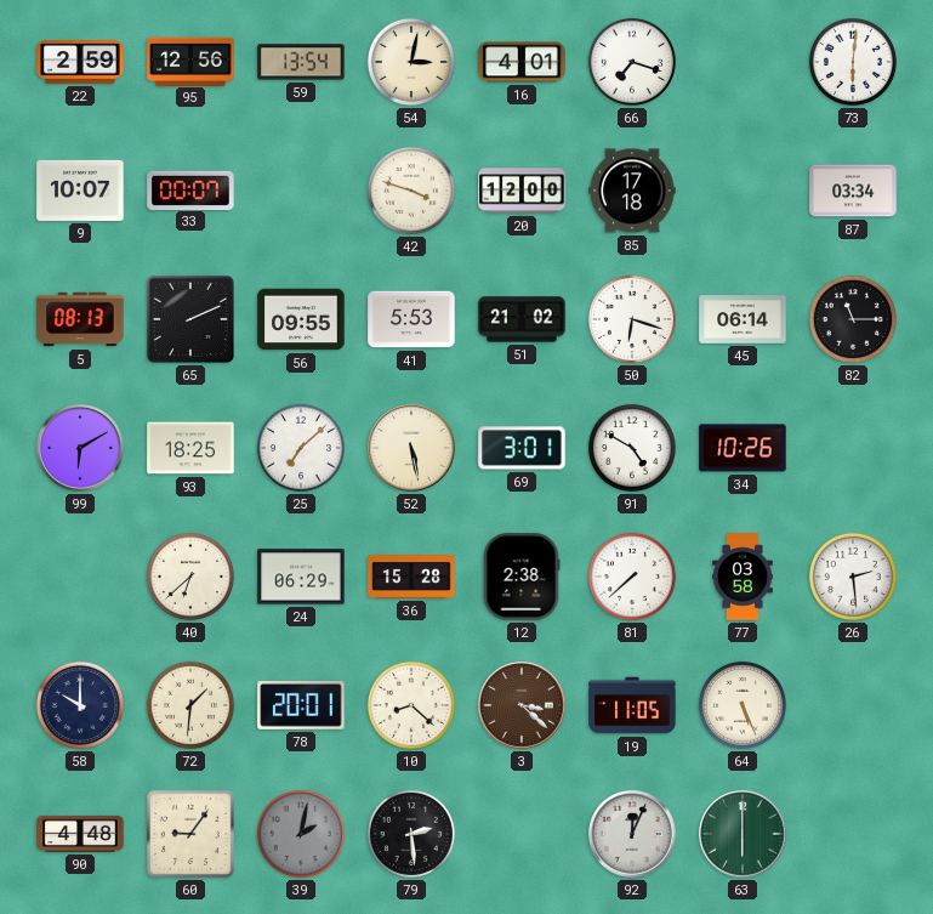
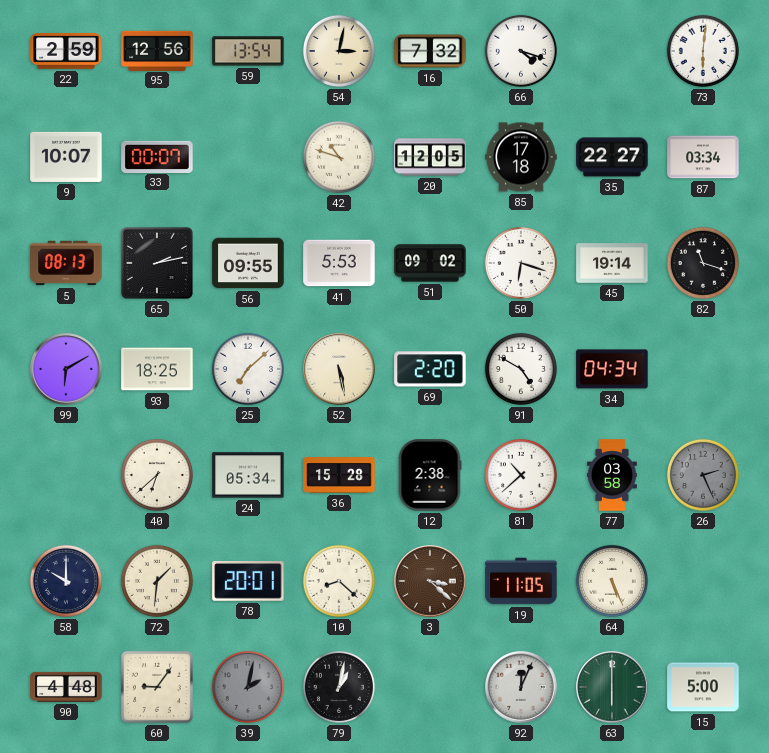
16: 4:01 -> 7:32
66: 7:18 -> 4:18
42: 3:48 -> 10:48
20: 12:00 -> 12:05
35: none -> 22:27
65: 2:11 -> 2:13
51: 21:02 -> 09:02
45: 06:14 -> 19:14
82: 11:15 -> 11:18
69: 3:01 -> 2:20
34: 10:26 -> 04:34
24: 06:29 -> 05:34
81: 7:38 -> 10:38
26: 2:29 -> 2:26
26 dial: white -> grey
79: 2:29 -> 1:02
15: none -> 5:00
